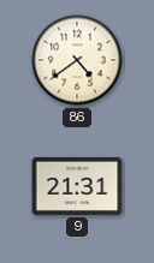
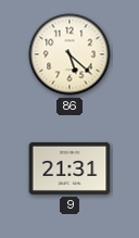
86: 4:39 -> 5:22
